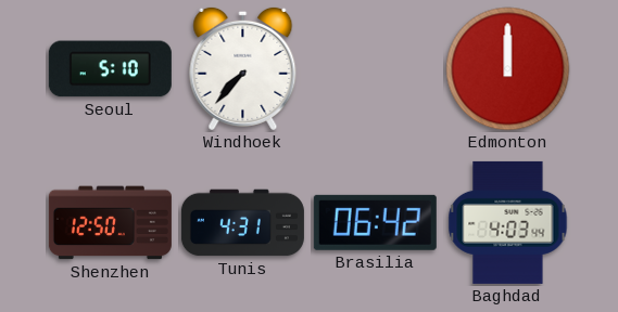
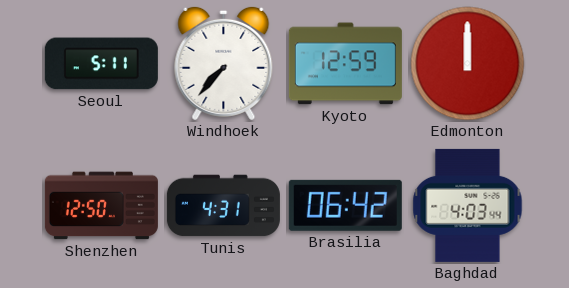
Seoul: 5:10 -> 5:11
Kyoto: none -> 12:59
